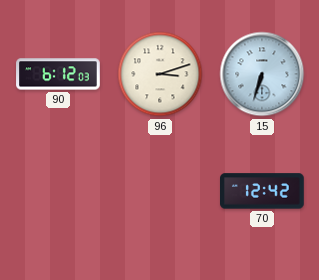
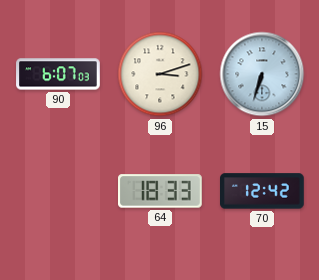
90: 6:12 -> 6:07
64: none -> 18:33
